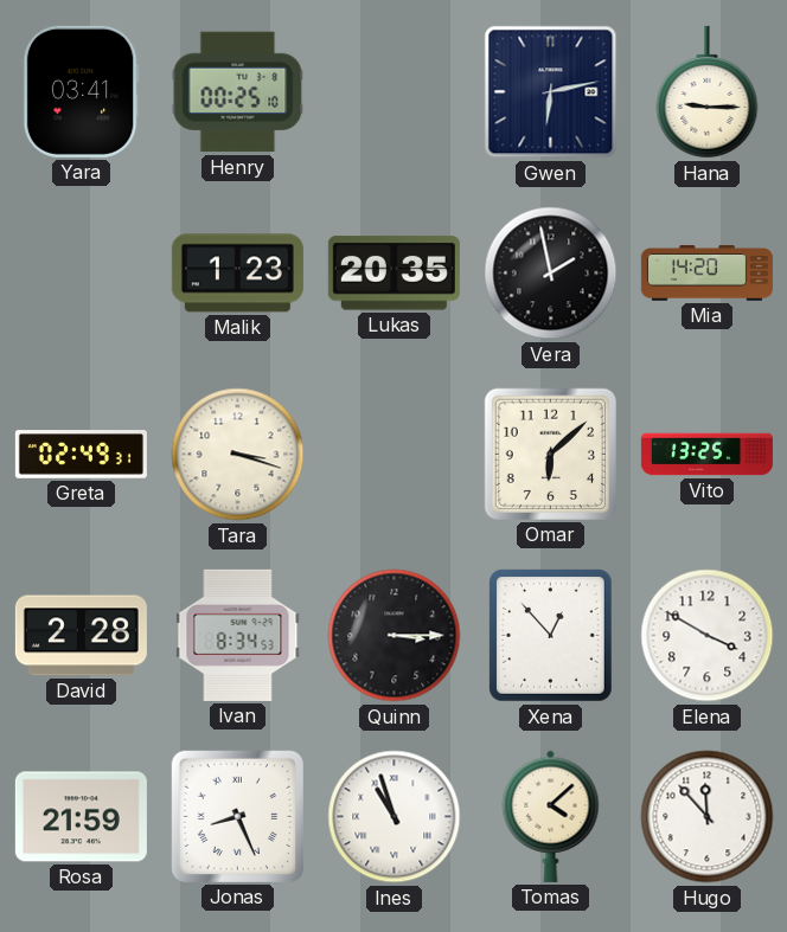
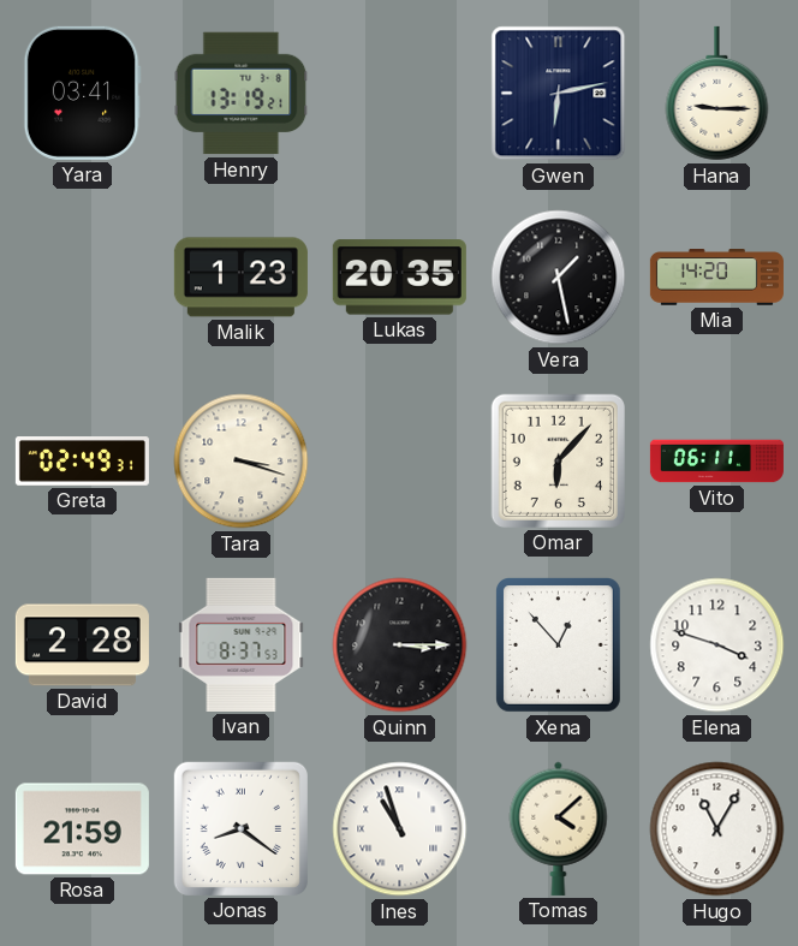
Henry: 00:25 -> 13:19
Vera: 1:58 -> 1:28
Omar: 6:08 -> 6:07
Vito: 13:25 -> 06:11
Ivan: 8:34 -> 8:37
Elena: 3:50 -> 3:48
Jonas: 8:26 -> 8:21
Hugo: 11:53 -> 11:05
